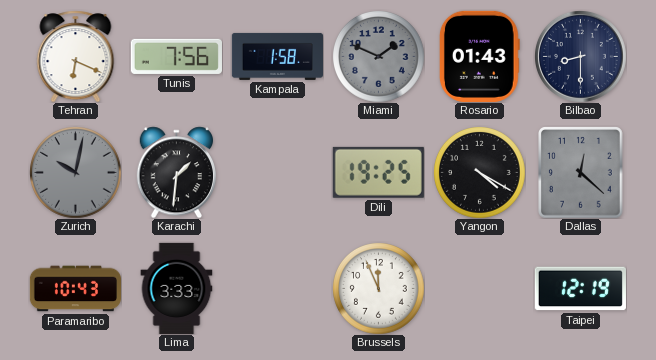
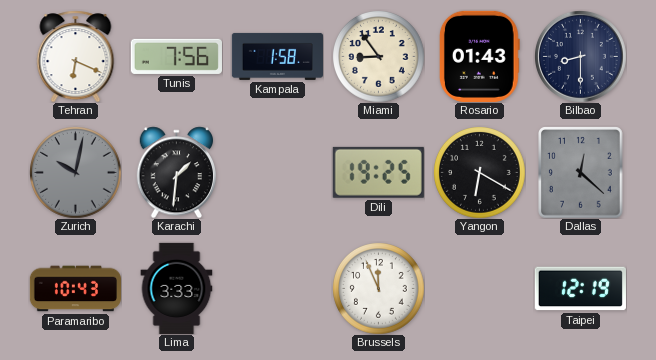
Miami: 1:49 -> 8:54
Miami dial: grey -> cream
Yangon: 4:20 -> 6:20
